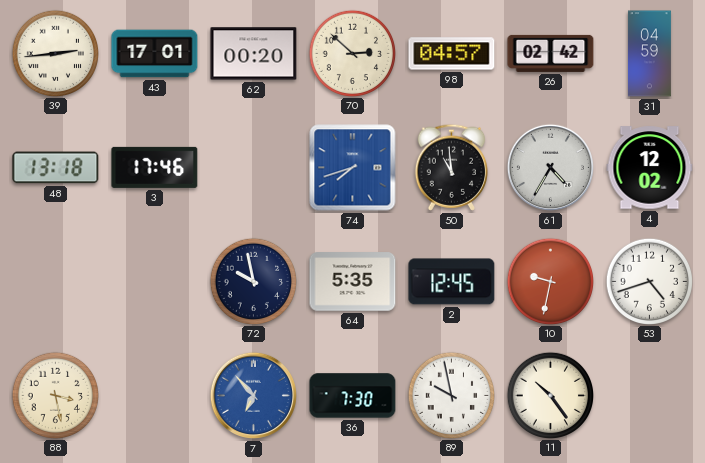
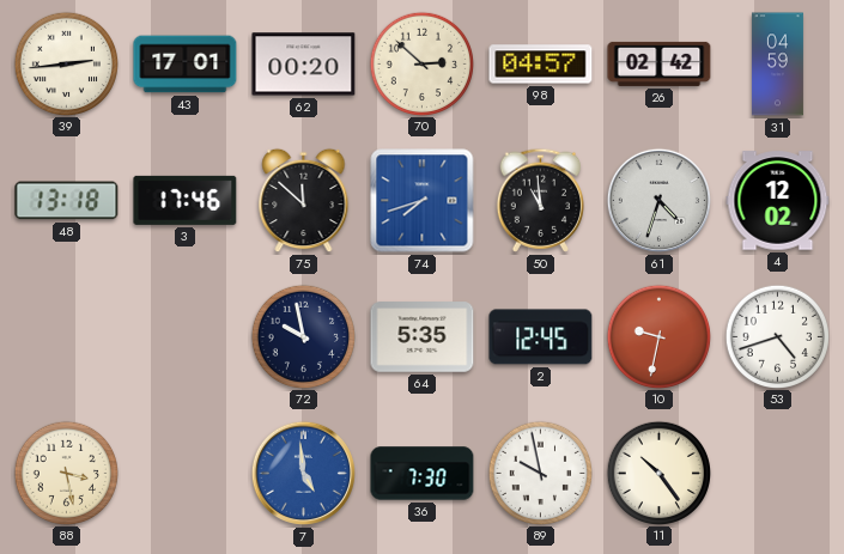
75: none -> 11:52
61: 4:35 -> 4:33
7: 6:53 -> 4:59
